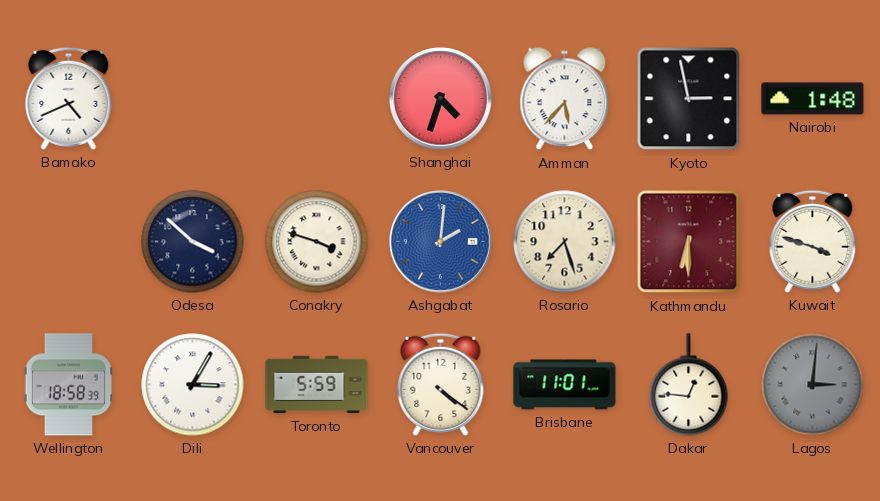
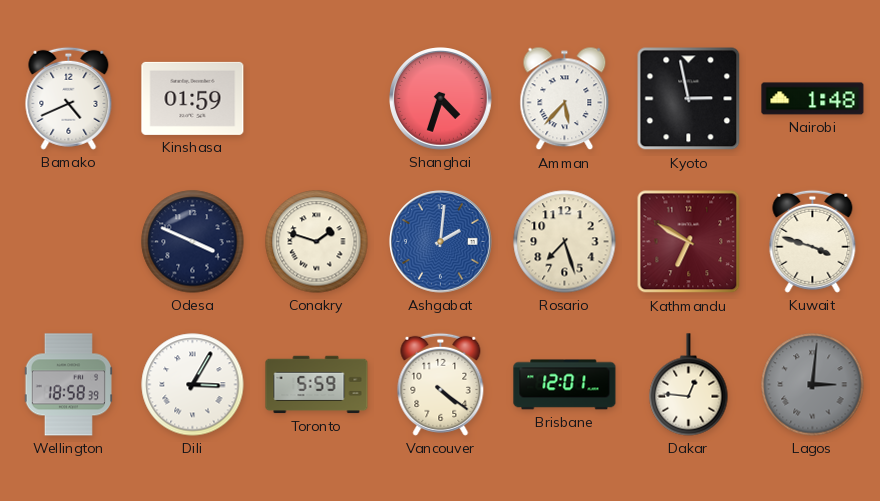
Kinshasa: none -> 01:59
Odesa: 3:52 -> 3:49
Conakry: 3:48 -> 1:48
Kathmandu: 6:30 -> 6:50
Brisbane: 11:01 -> 12:01
